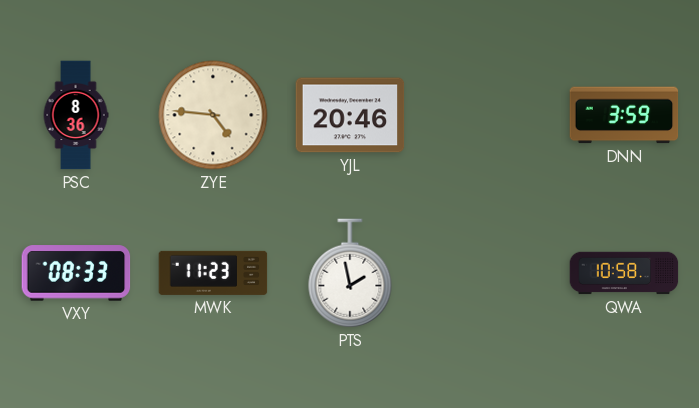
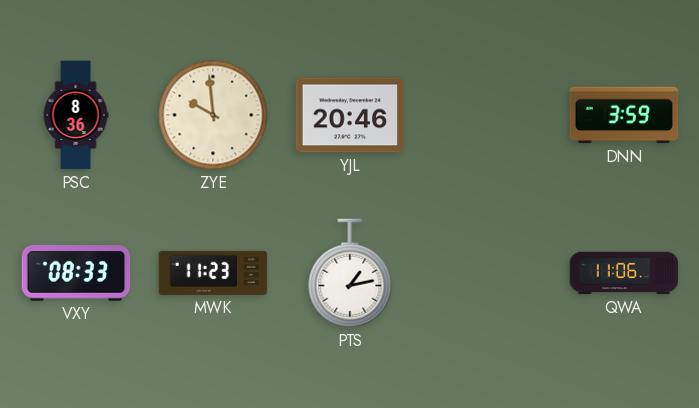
ZYE: 4:46 -> 9:59
PTS: 1:58 -> 1:13
QWA: 10:58 -> 11:06
